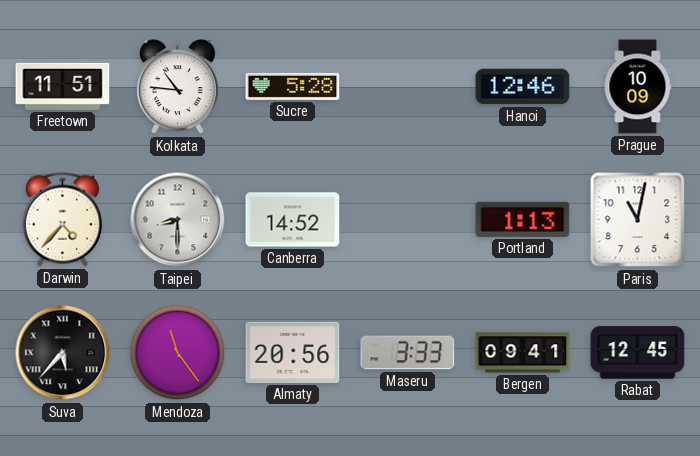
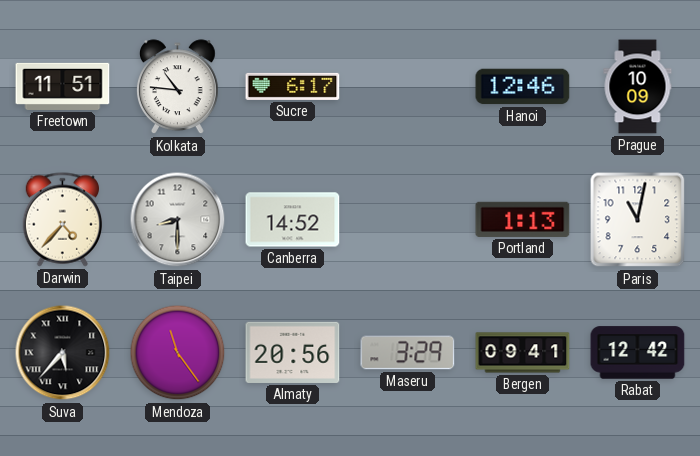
Sucre: 5:28 -> 6:17
Maseru: 3:33 -> 3:29
Rabat: 12:45 -> 12:42
